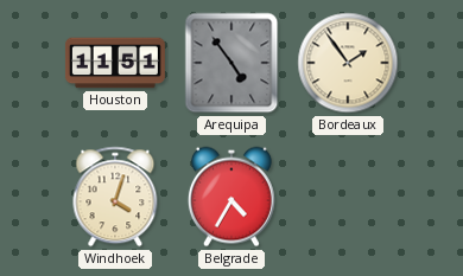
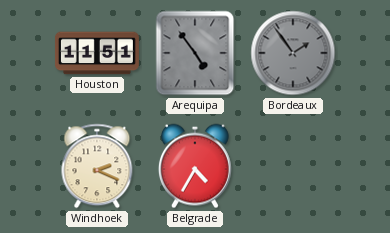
Bordeaux dial: cream -> grey
Windhoek: 4:03 -> 2:19
